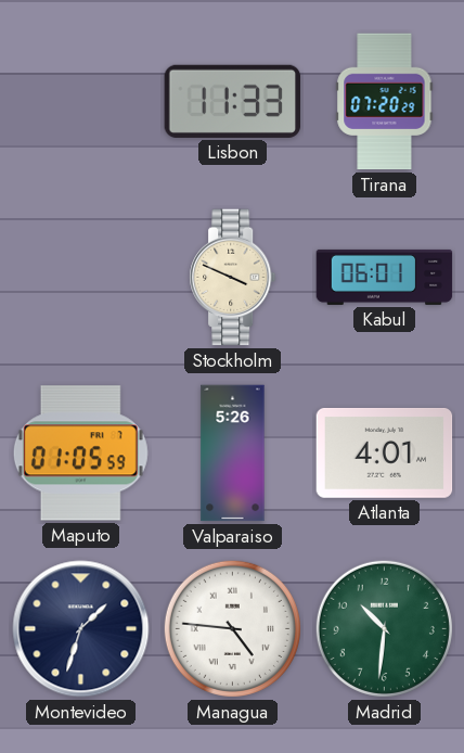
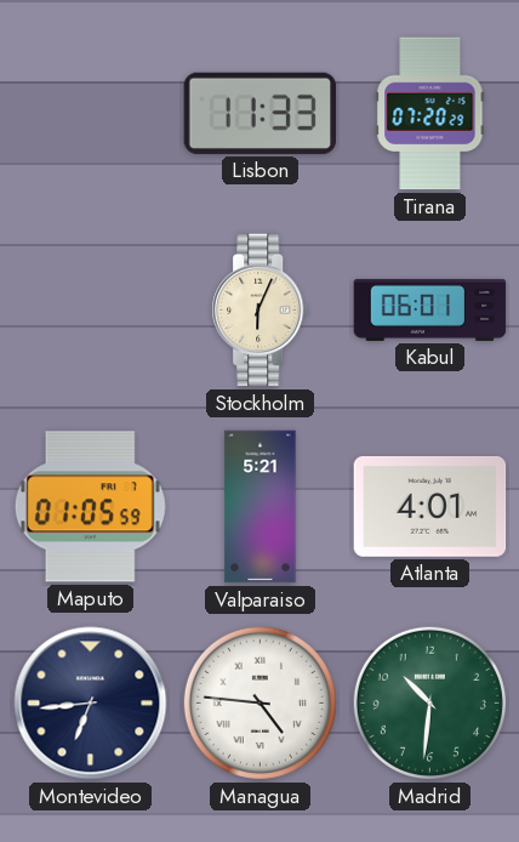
Stockholm: 3:49 -> 6:04
Valparaiso: 5:26 -> 5:21
Montevideo: 1:33 -> 6:44
